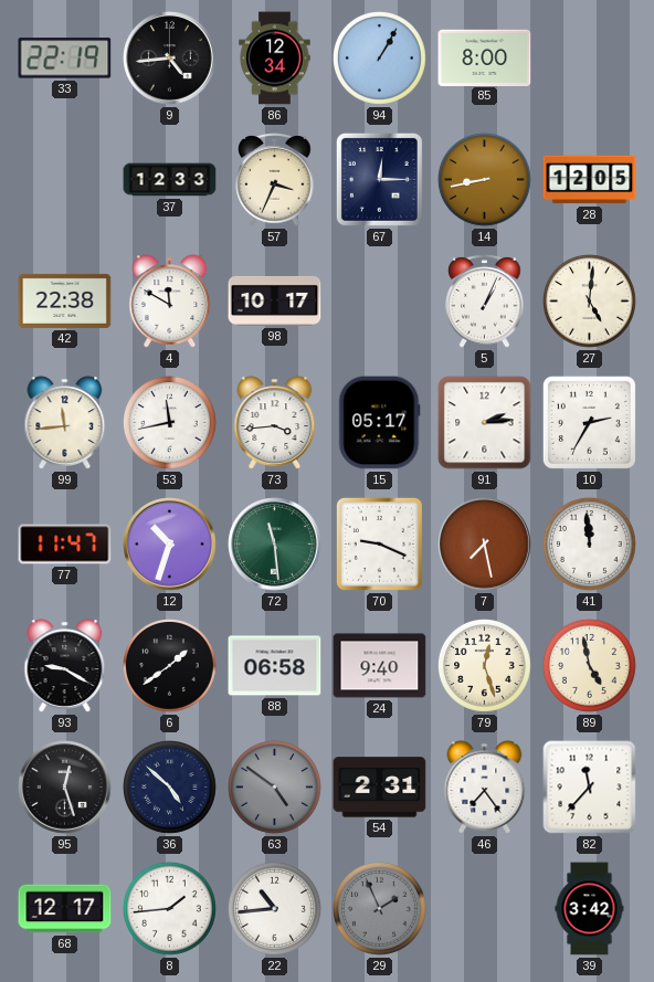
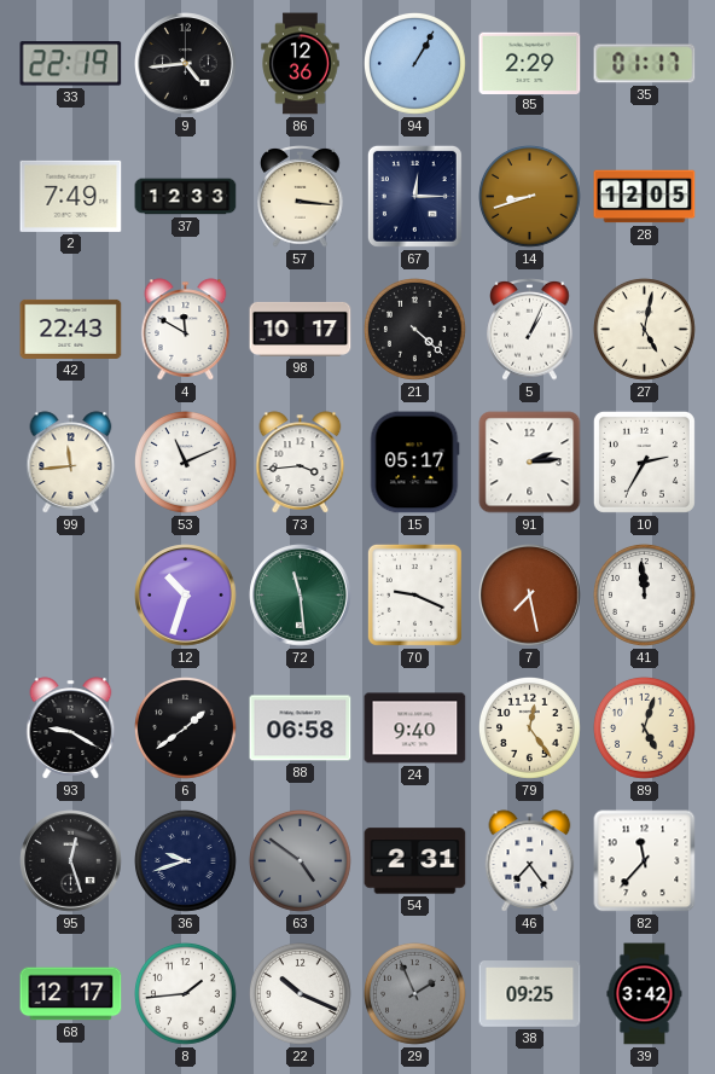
86: 12:34 -> 12:36
85: 8:00 -> 2:29
35: none -> 01:17
2: none -> 7:49
57: 3:34 -> 3:16
14: 8:43 -> 8:42
42: 22:38 -> 22:43
21: none -> 4:22
27: 5:01 -> 5:02
53: 11:43 -> 11:11
77: 11:47 -> none
79: 12:27 -> 12:24
89: 4:58 -> 5:03
36: 4:52 -> 9:42
22: 10:44 -> 10:19
38: none -> 09:25
